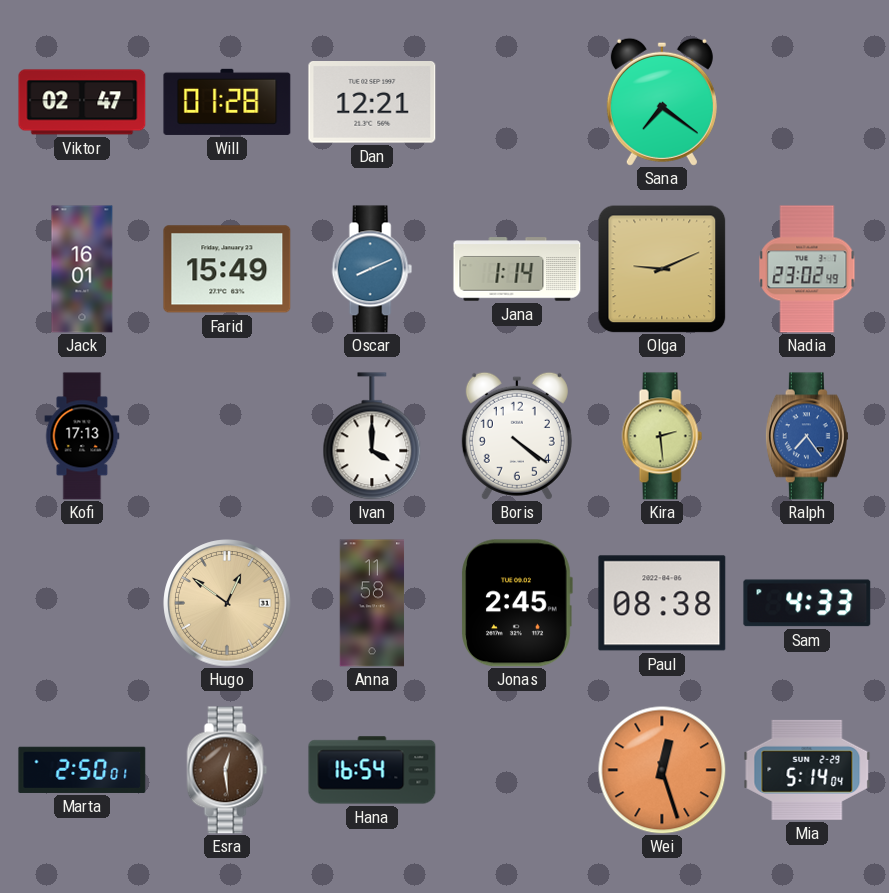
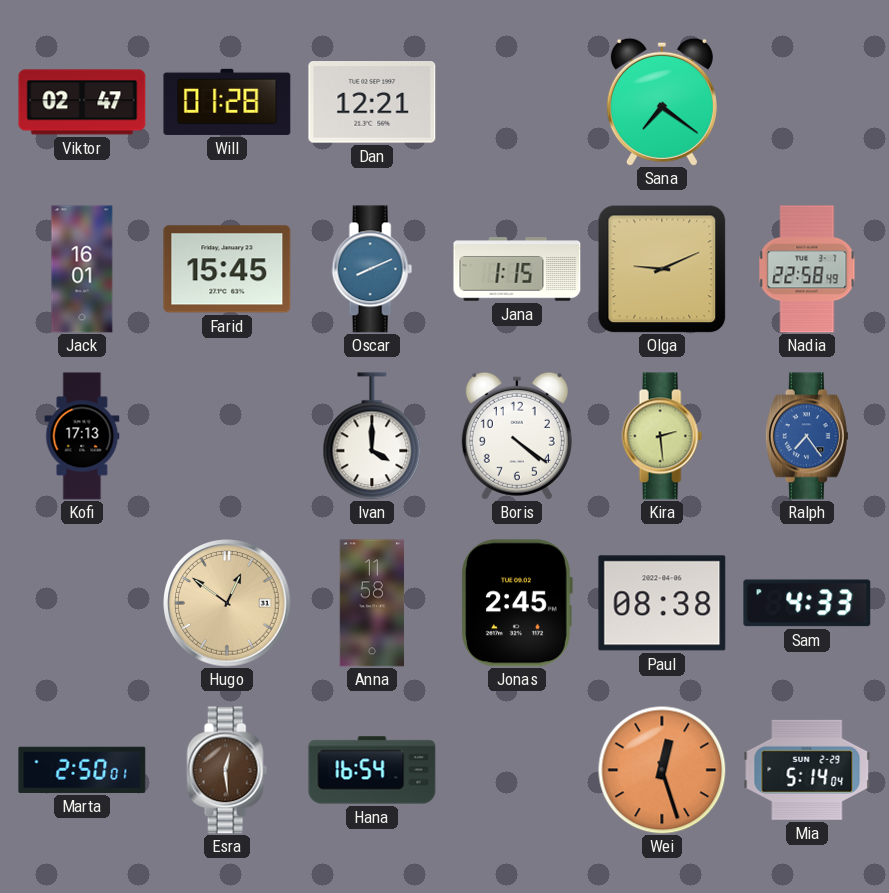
Farid: 15:49 -> 15:45
Jana: 1:14 -> 1:15
Nadia: 23:02 -> 22:58
